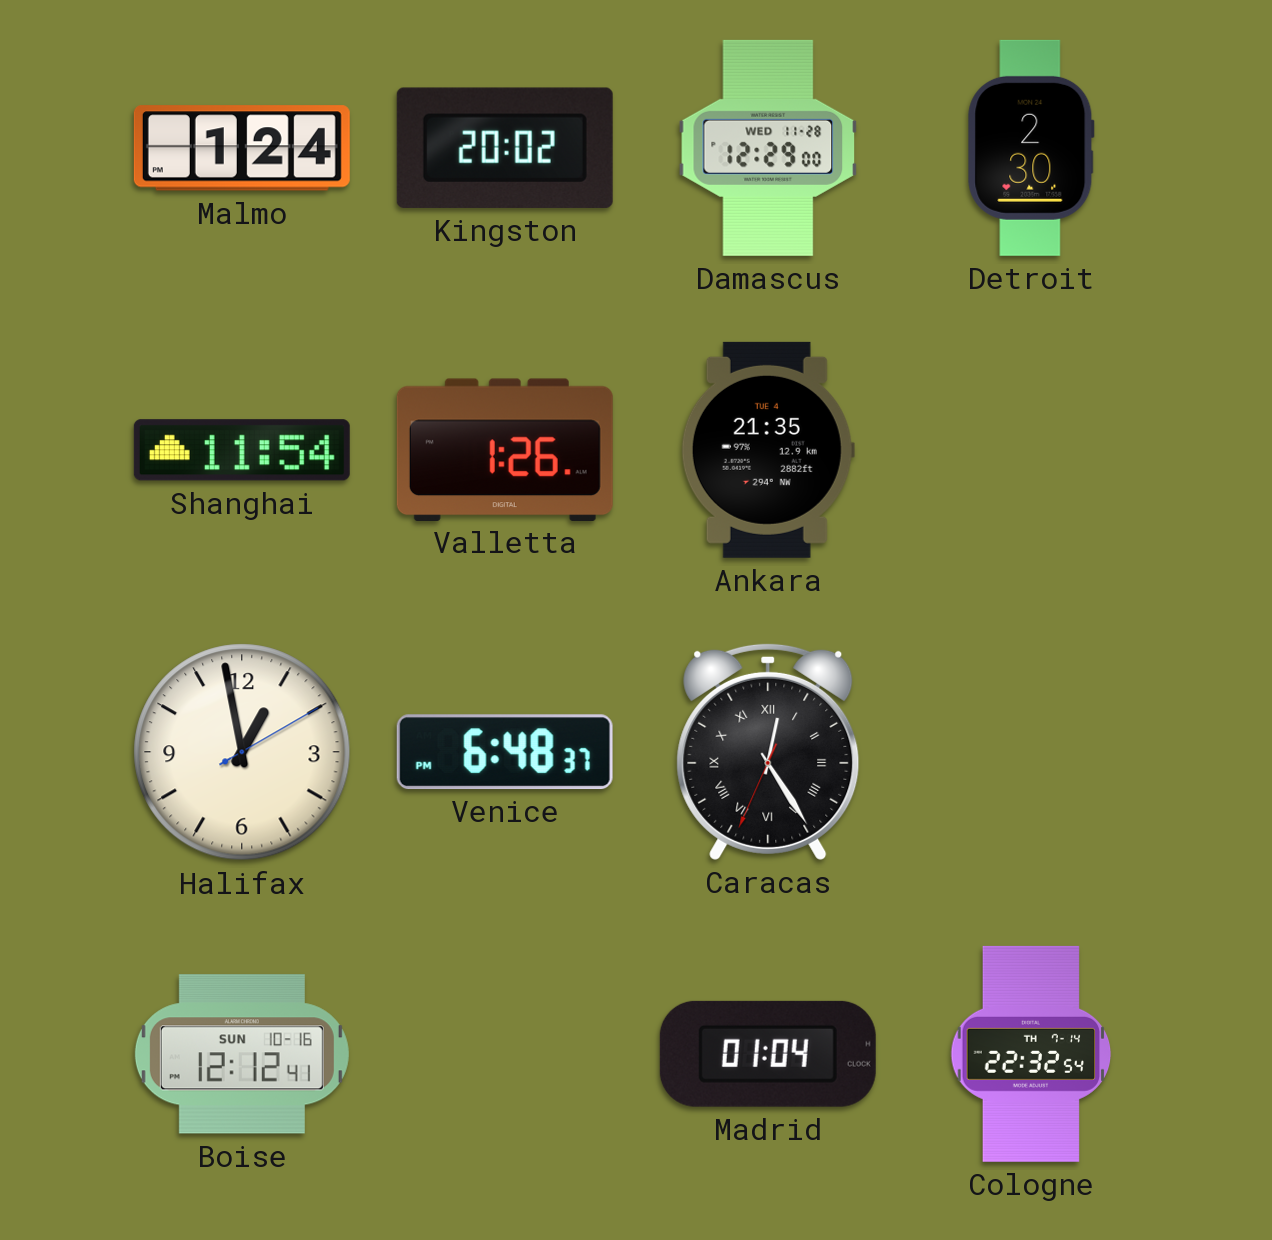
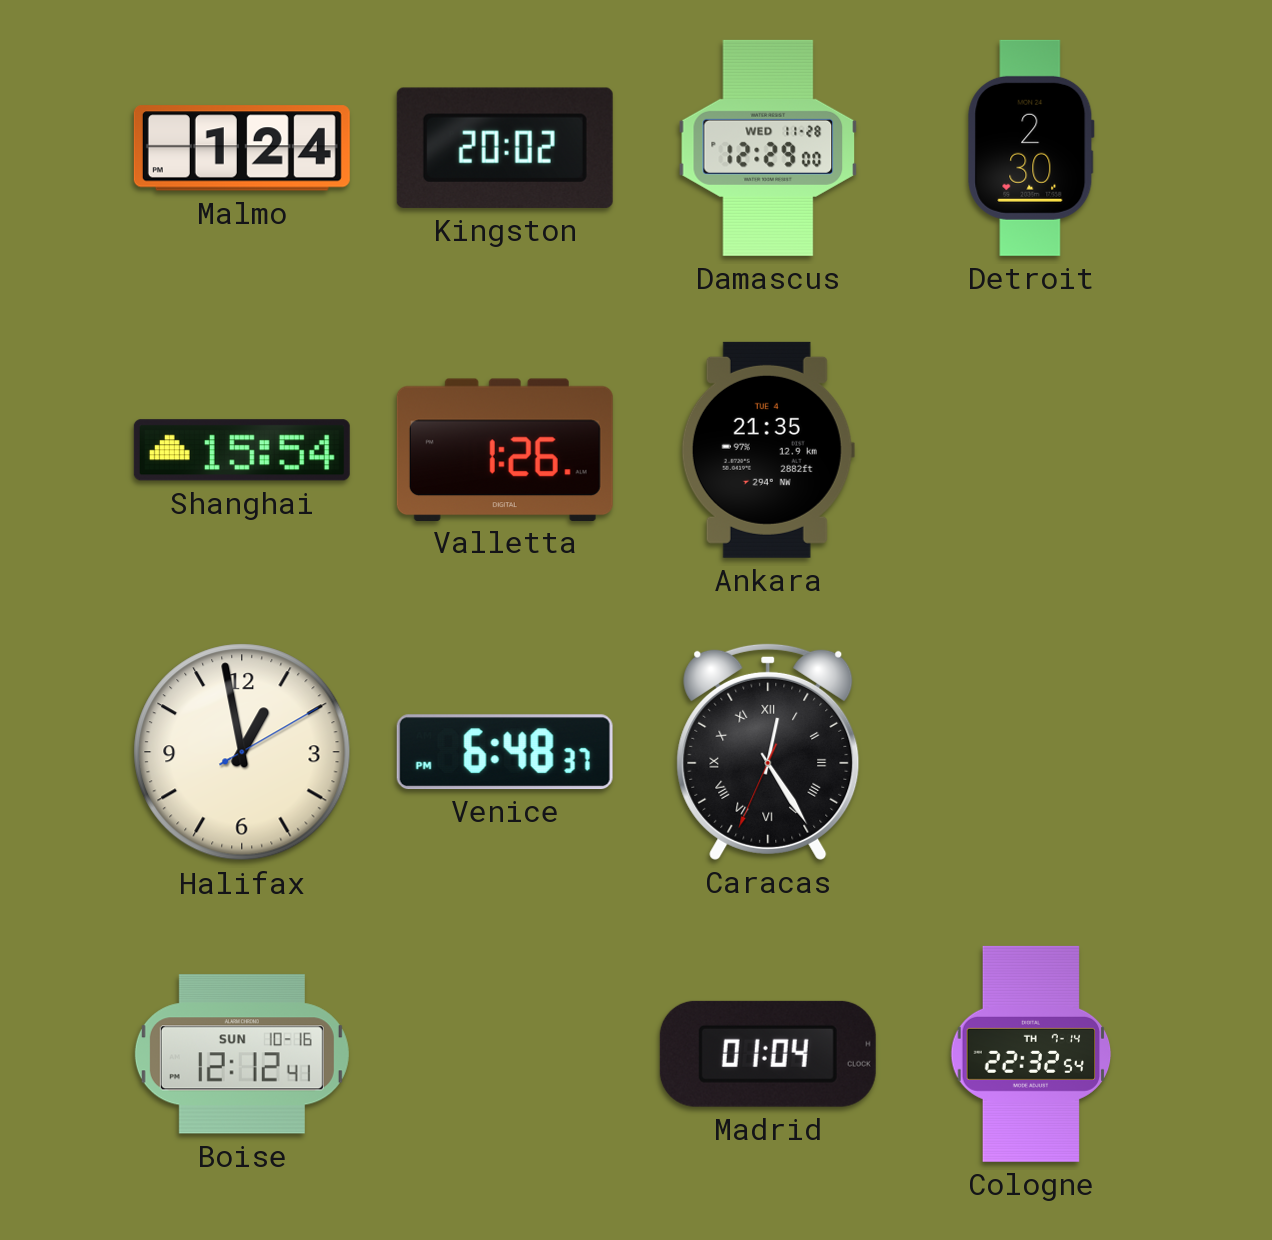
Shanghai: 11:54 -> 15:54
